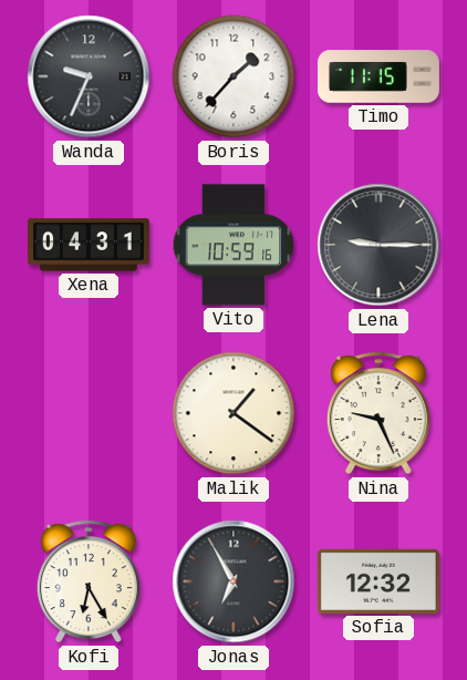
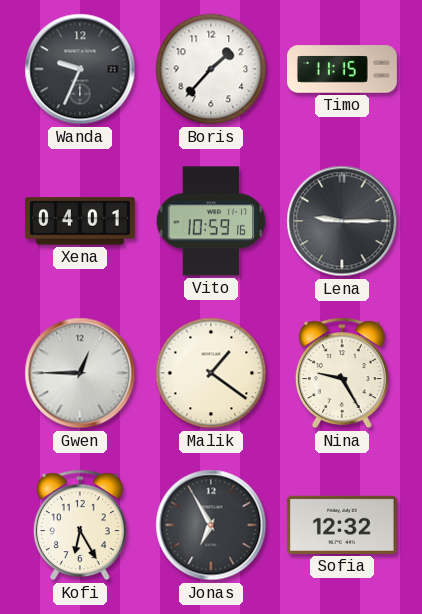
Xena: 04:31 -> 04:01
Gwen: none -> 12:45
Nina: 9:26 -> 9:25
